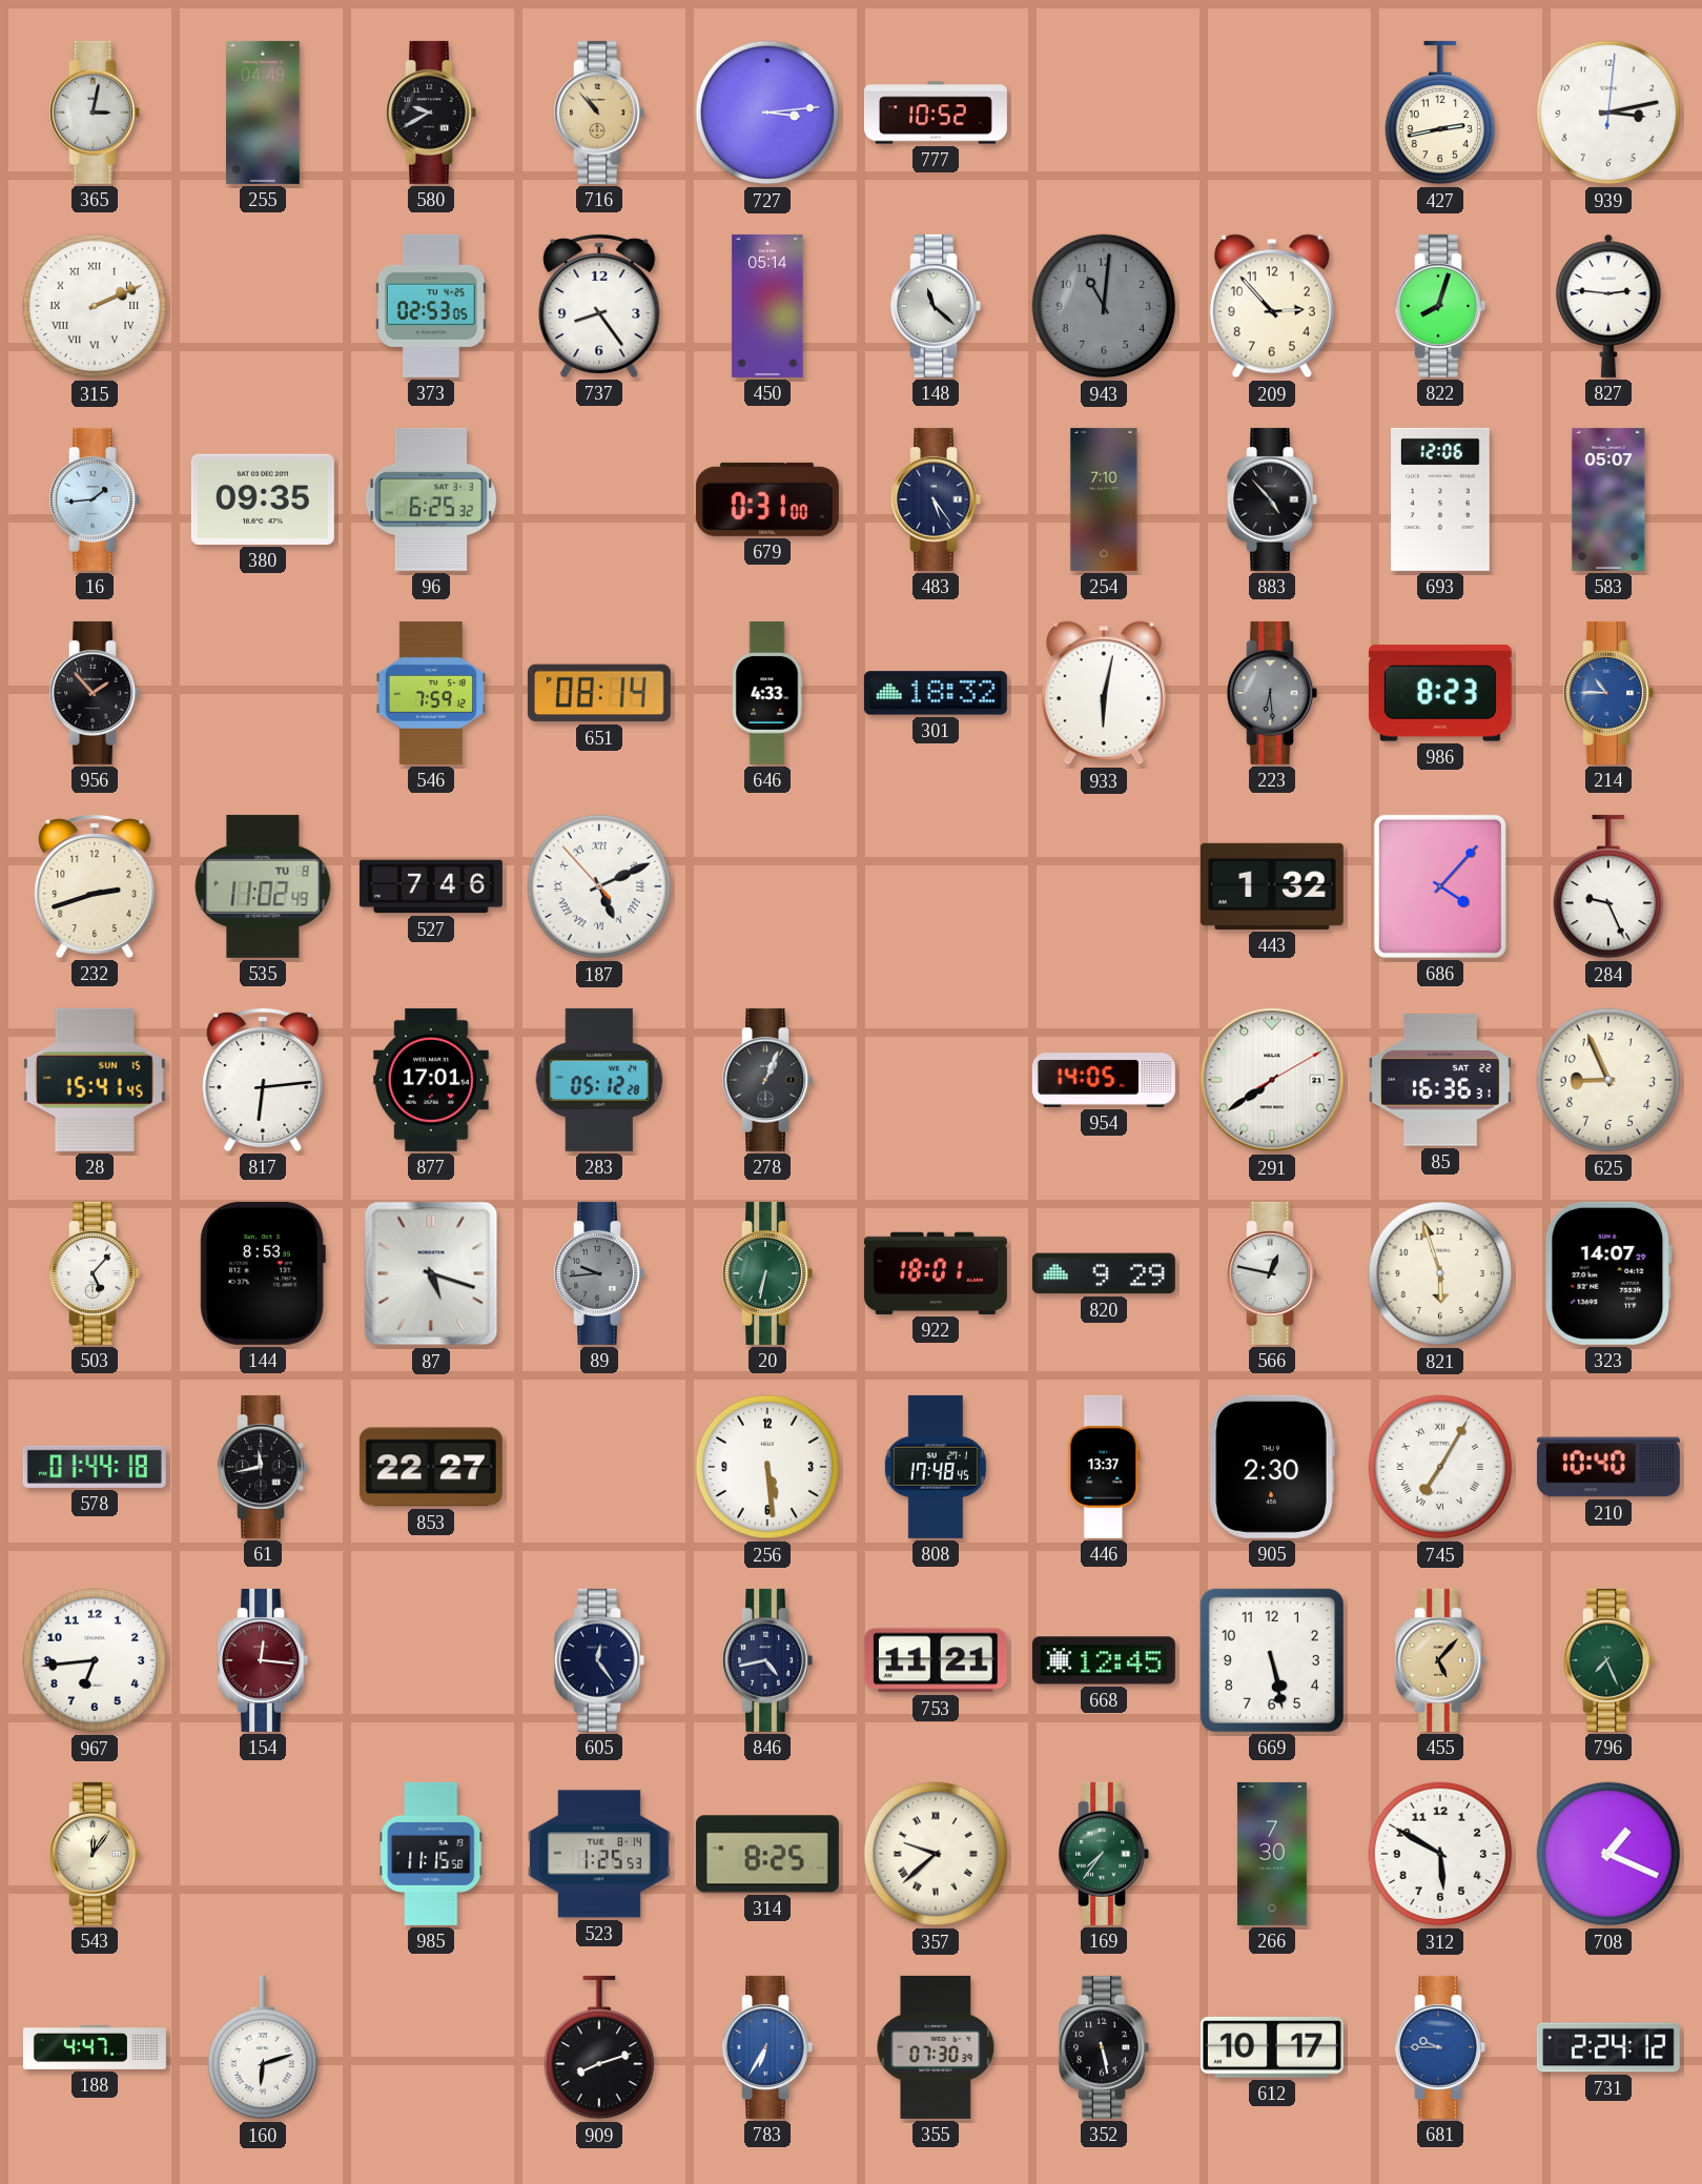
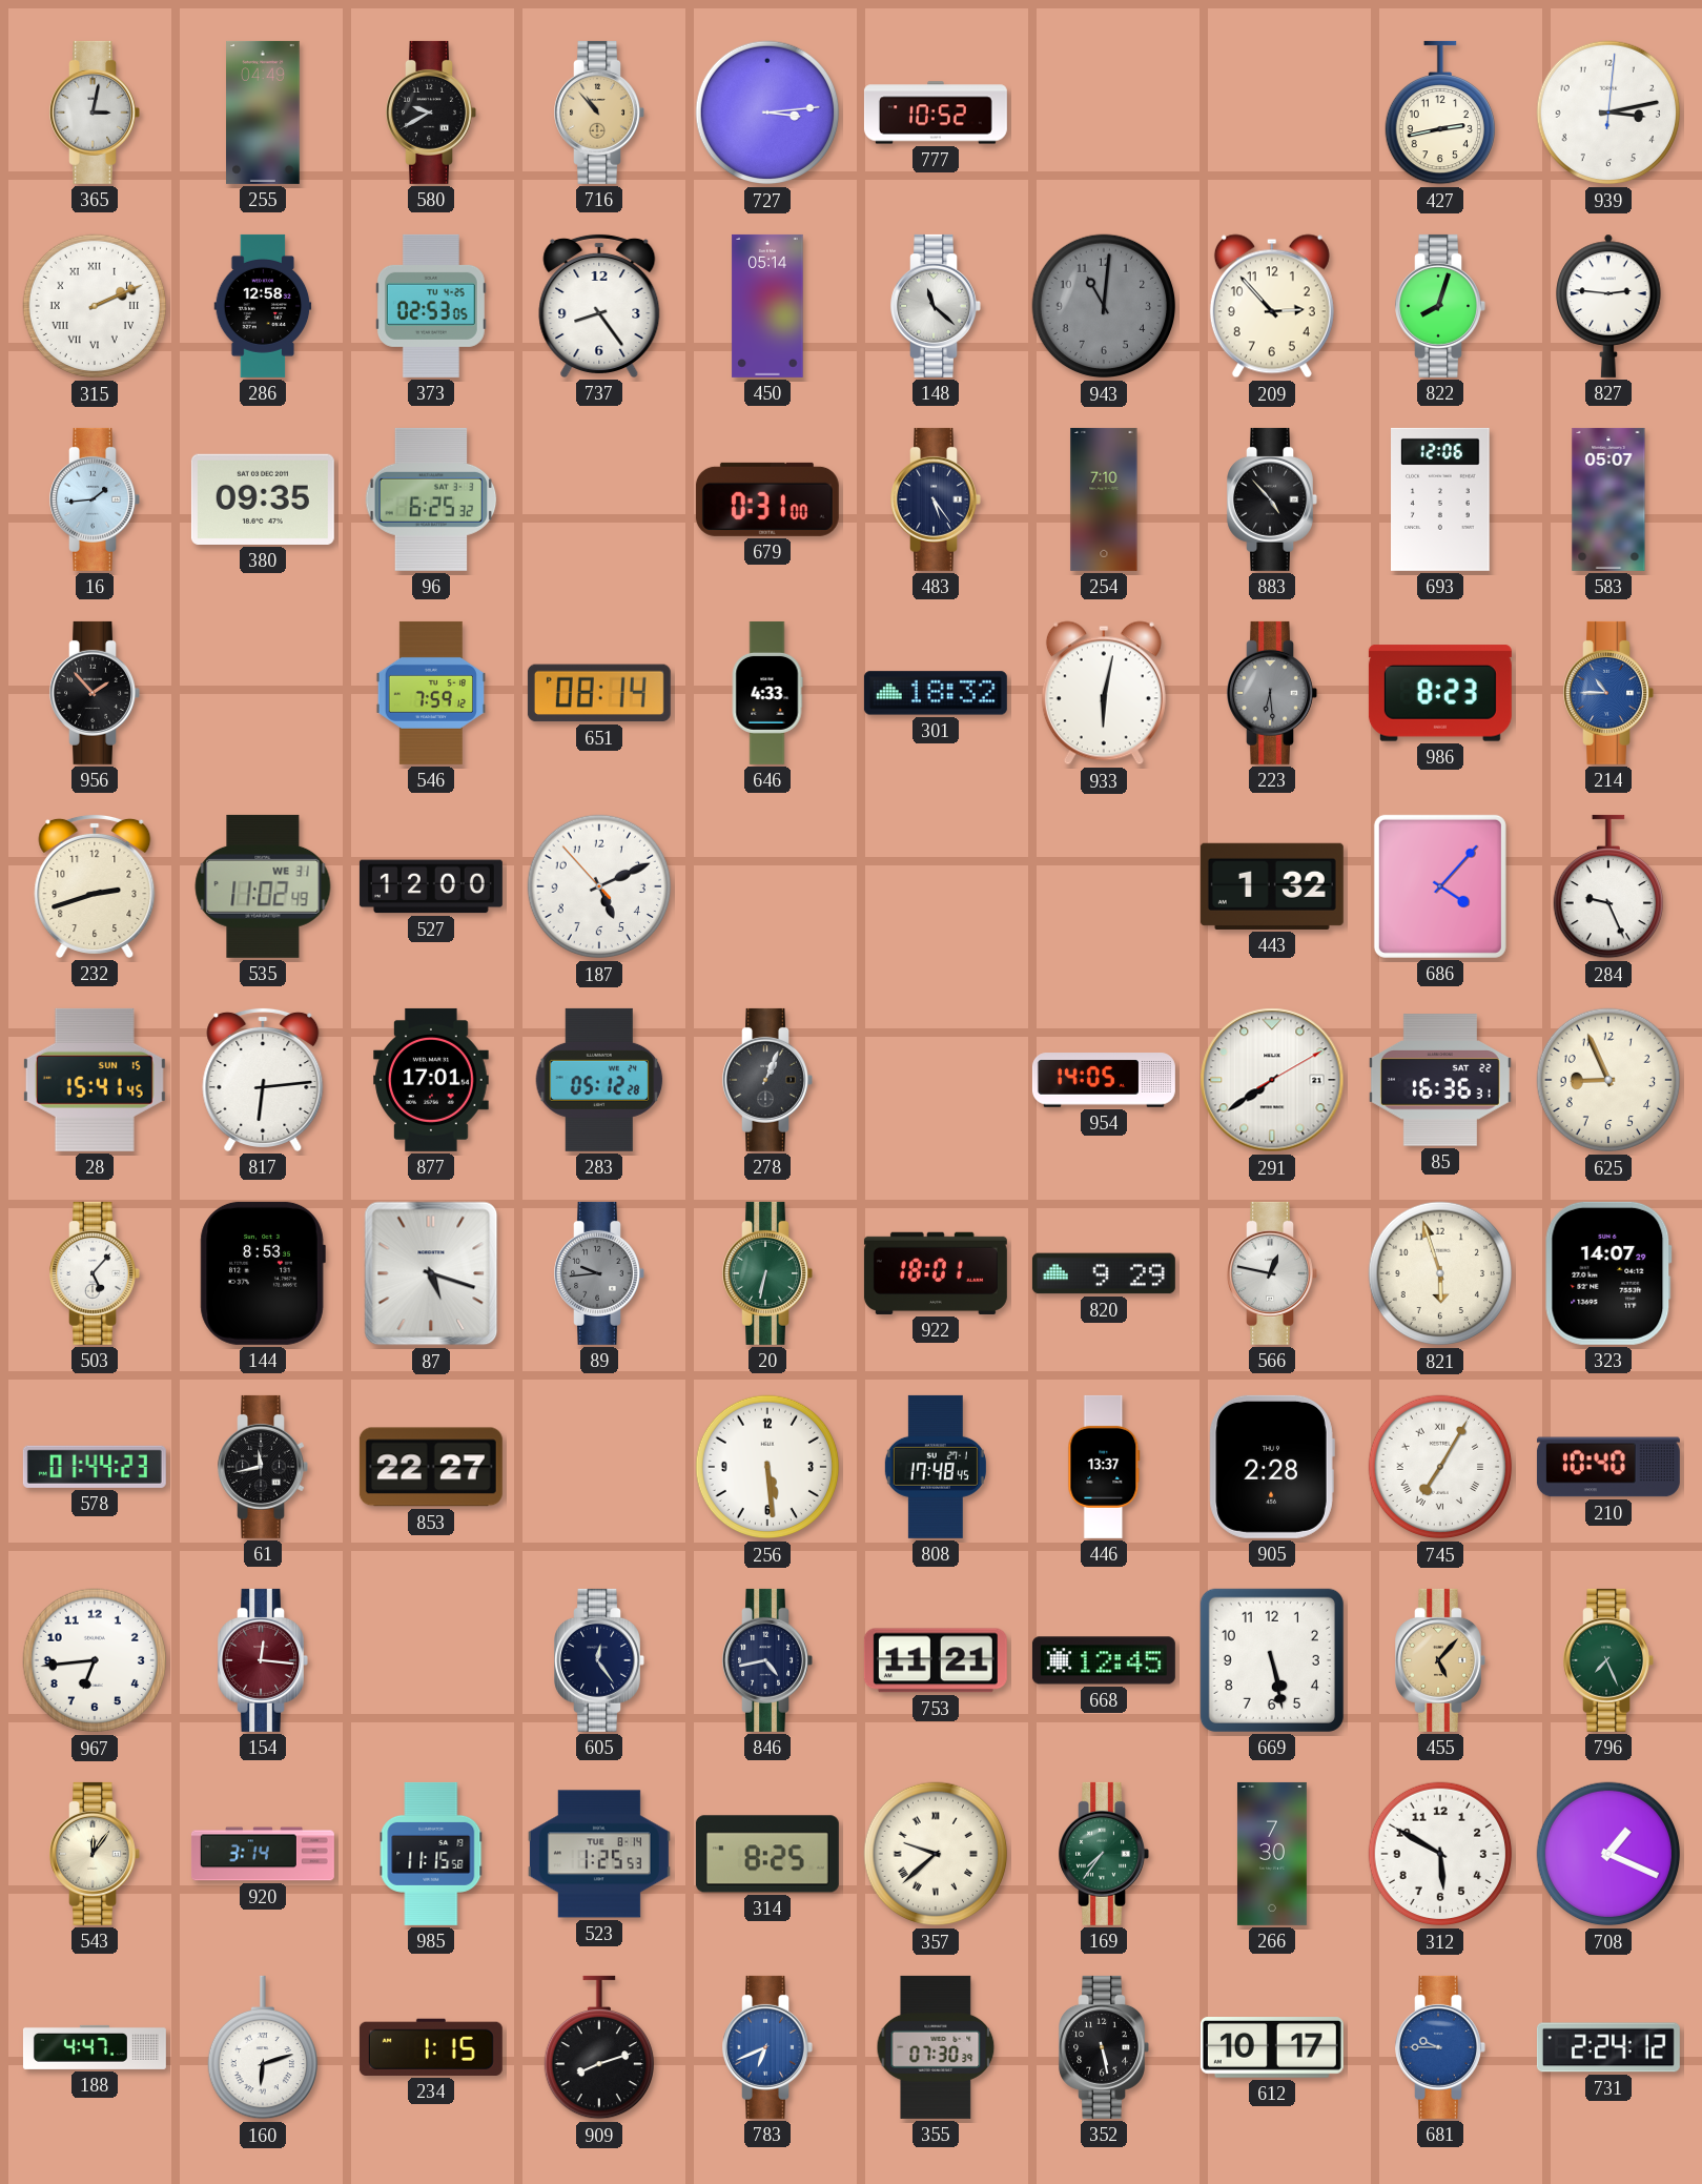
286: none -> 12:58
535 date: TU 8 -> WE 31
527: 7:46 -> 12:00
187 numerals: Roman -> Arabic
578: 01:44:18 -> 01:44:23
905: 2:30 -> 2:28
920: none -> 3:14
234: none -> 1:15
783: 6:35 -> 6:41
